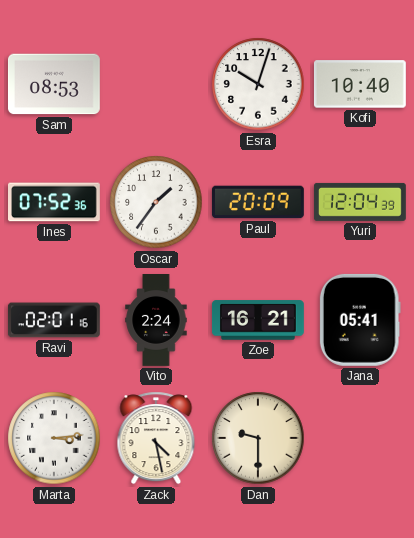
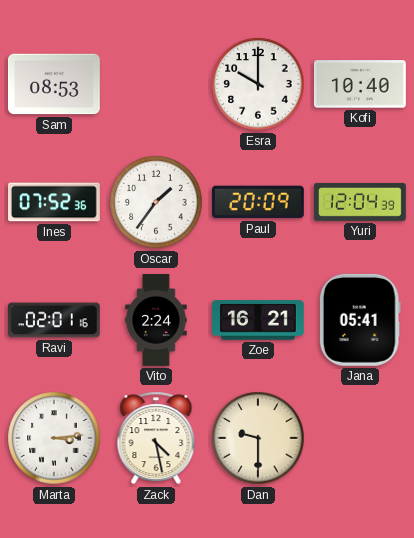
Esra: 10:03 -> 10:00
